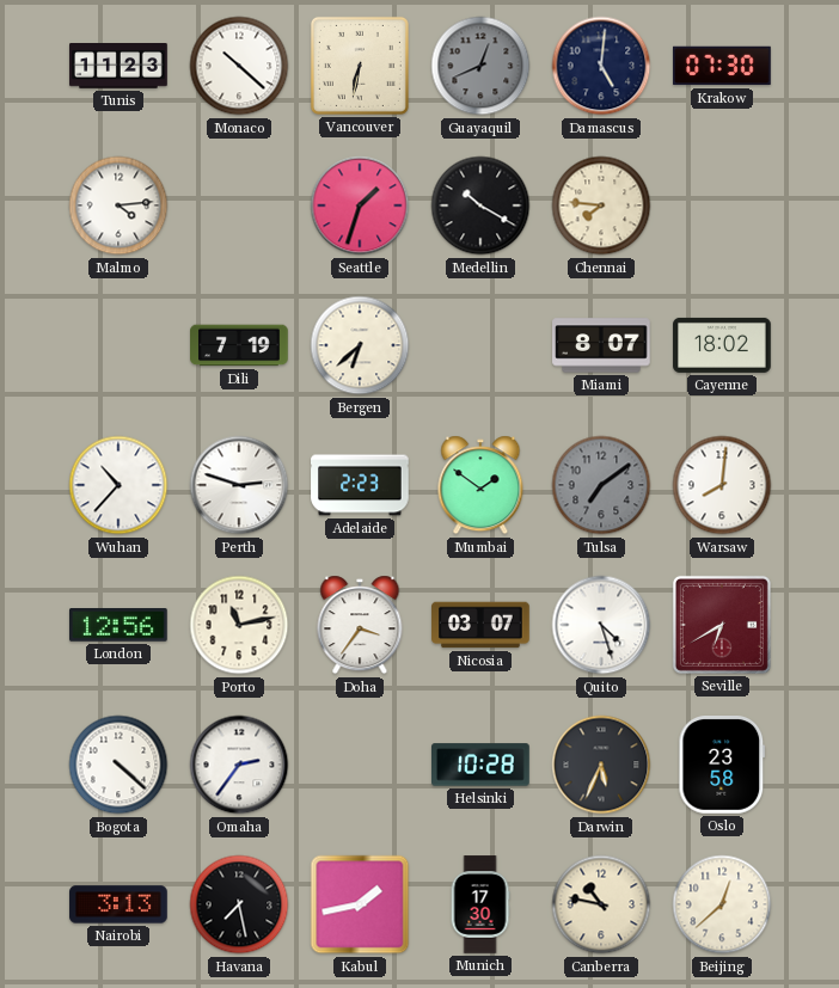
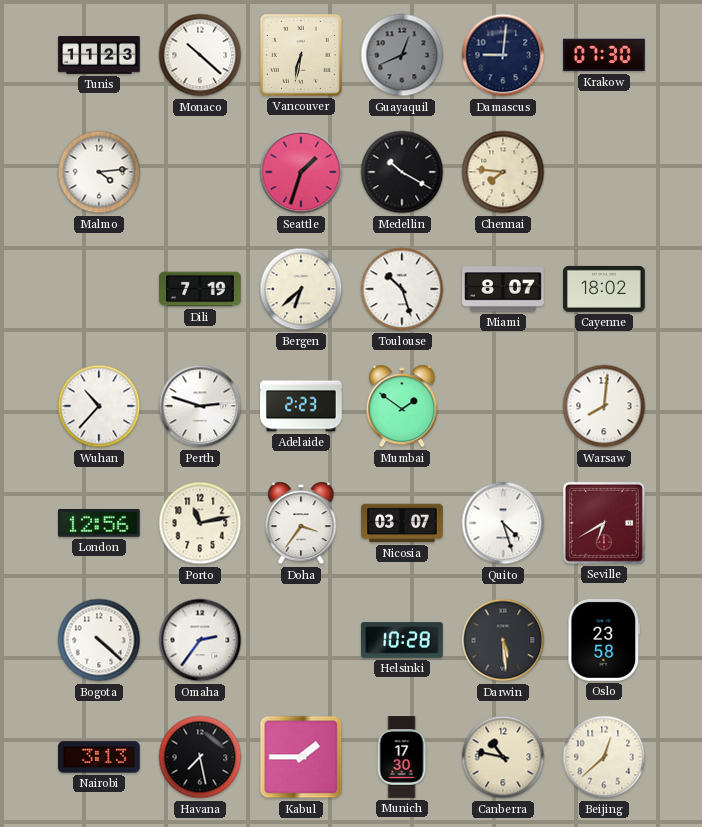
Damascus: 5:01 -> 9:01
Toulouse: none -> 10:27
Tulsa: 7:09 -> none
Darwin: 5:34 -> 5:29
Kabul: 1:43 -> 1:45
